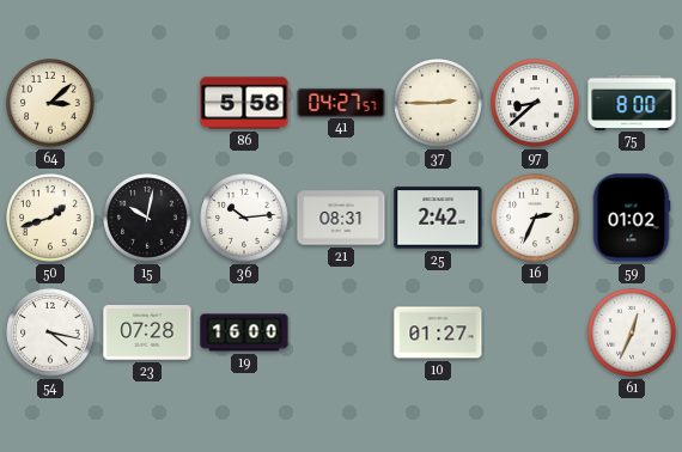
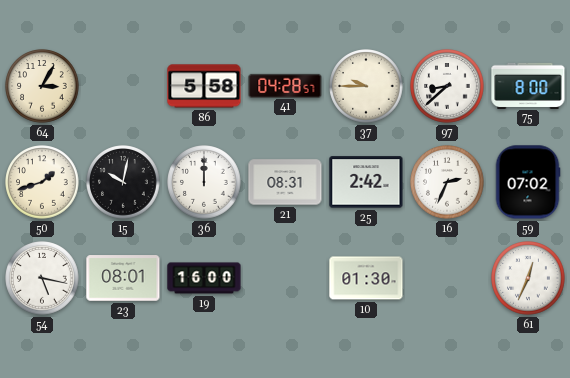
64: 3:08 -> 3:05
41: 04:27 -> 04:28
37: 2:45 -> 9:45
36: 10:14 -> 12:00
59: 01:02 -> 07:02
54: 4:17 -> 5:17
23: 07:28 -> 08:01
10: 01:27 -> 01:30
